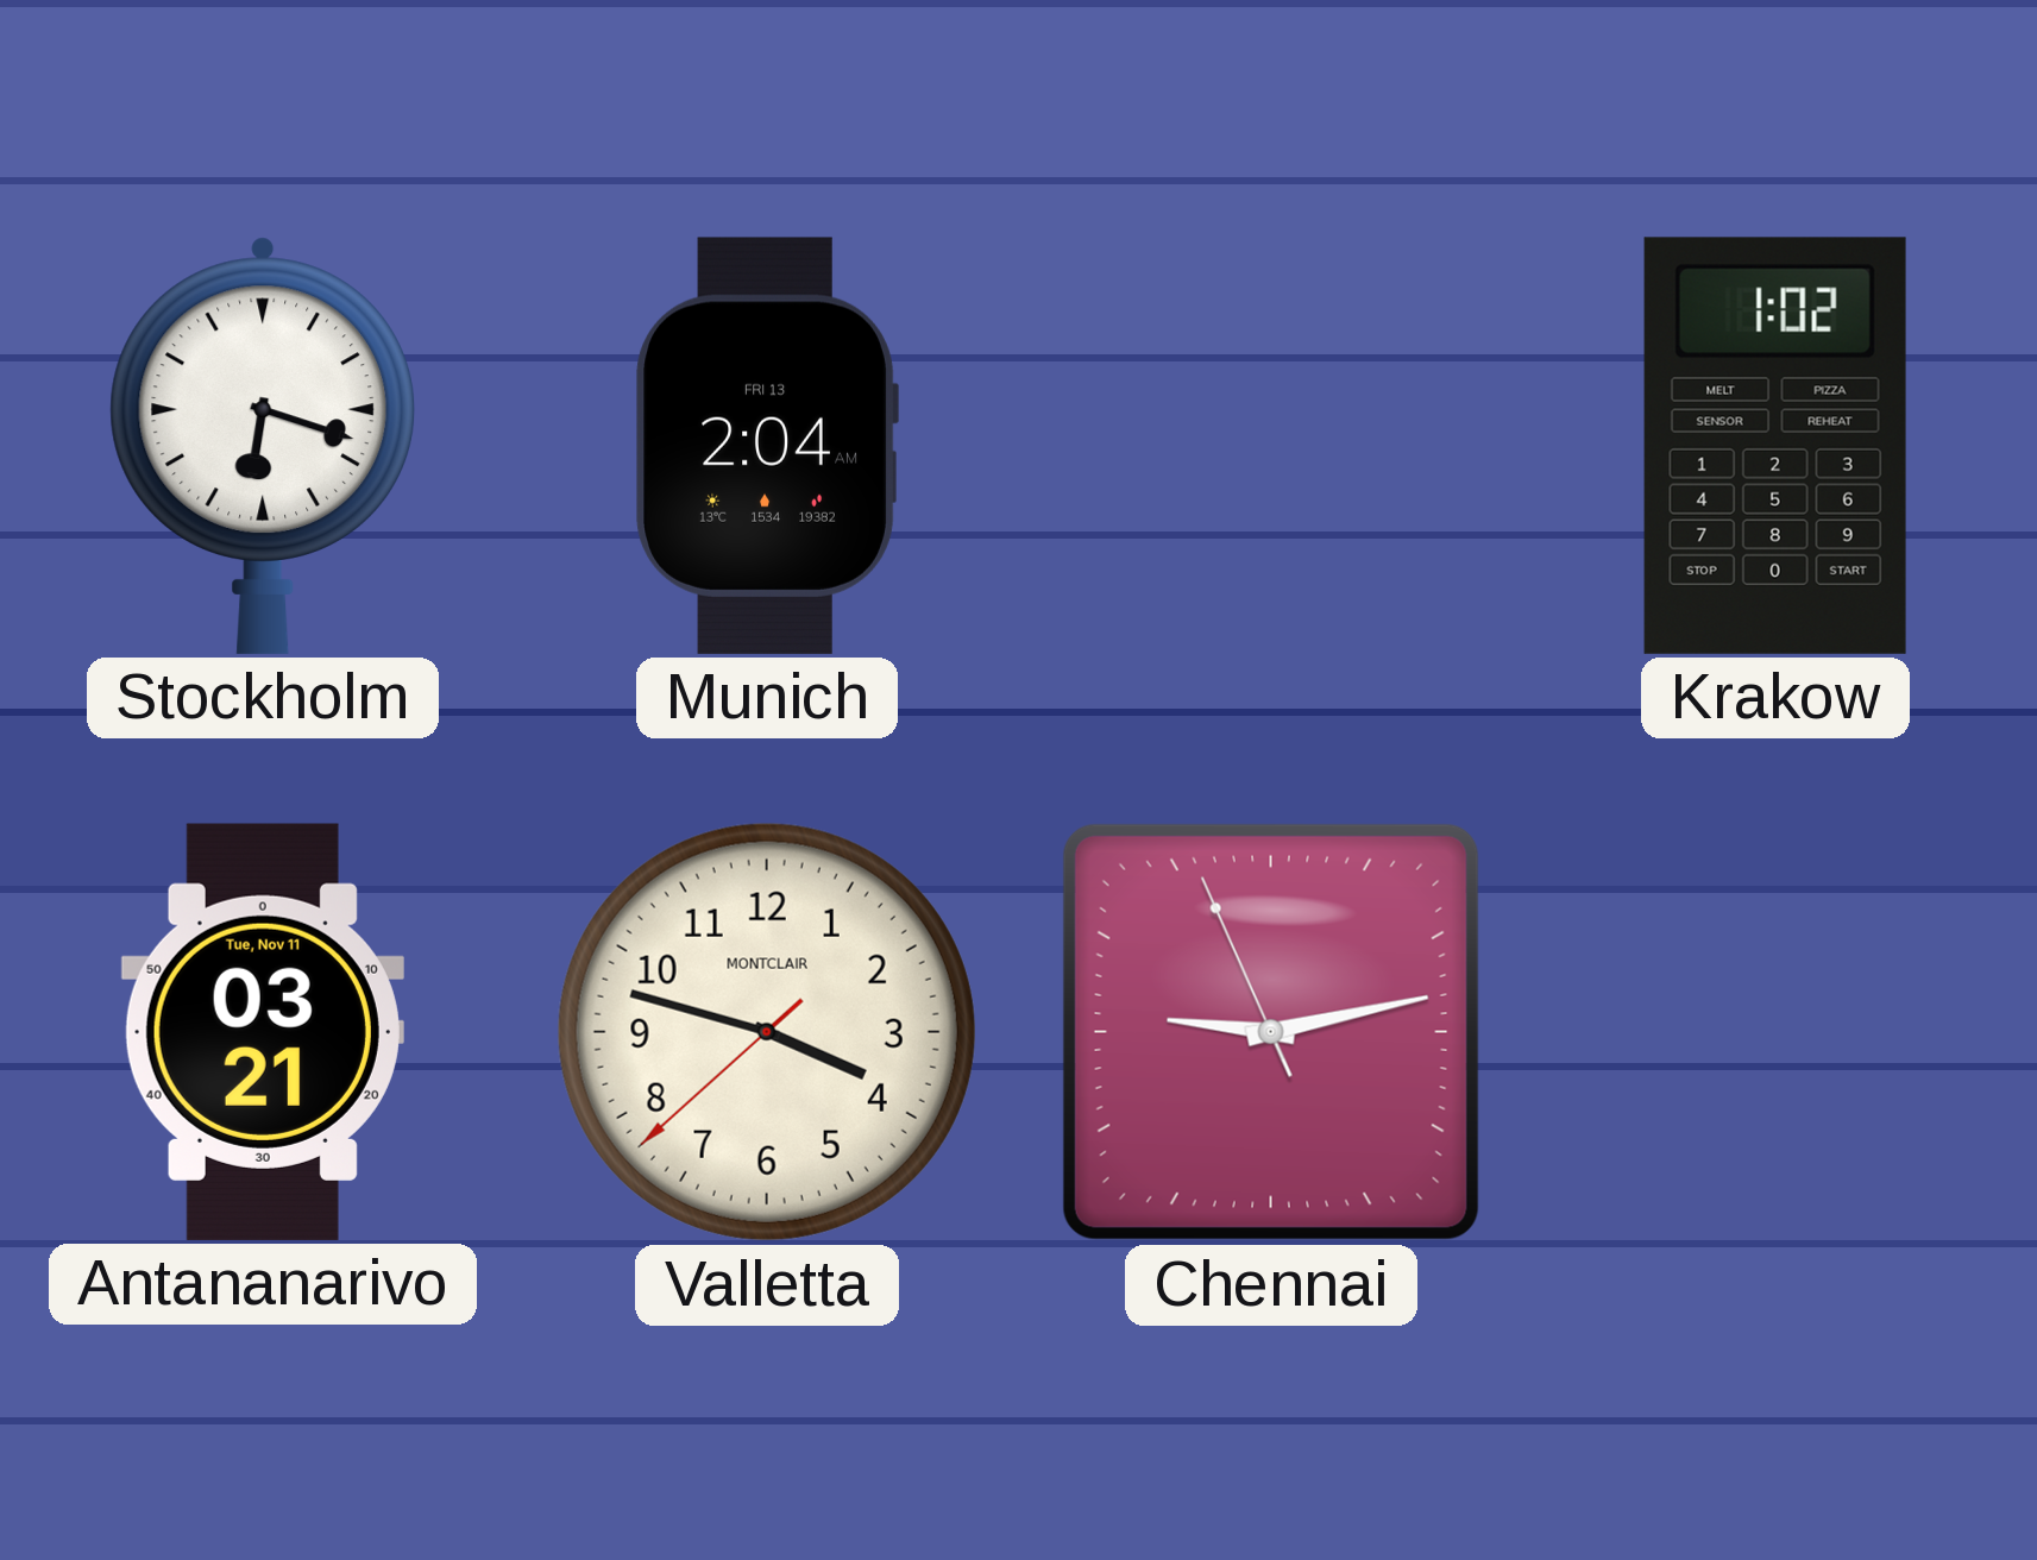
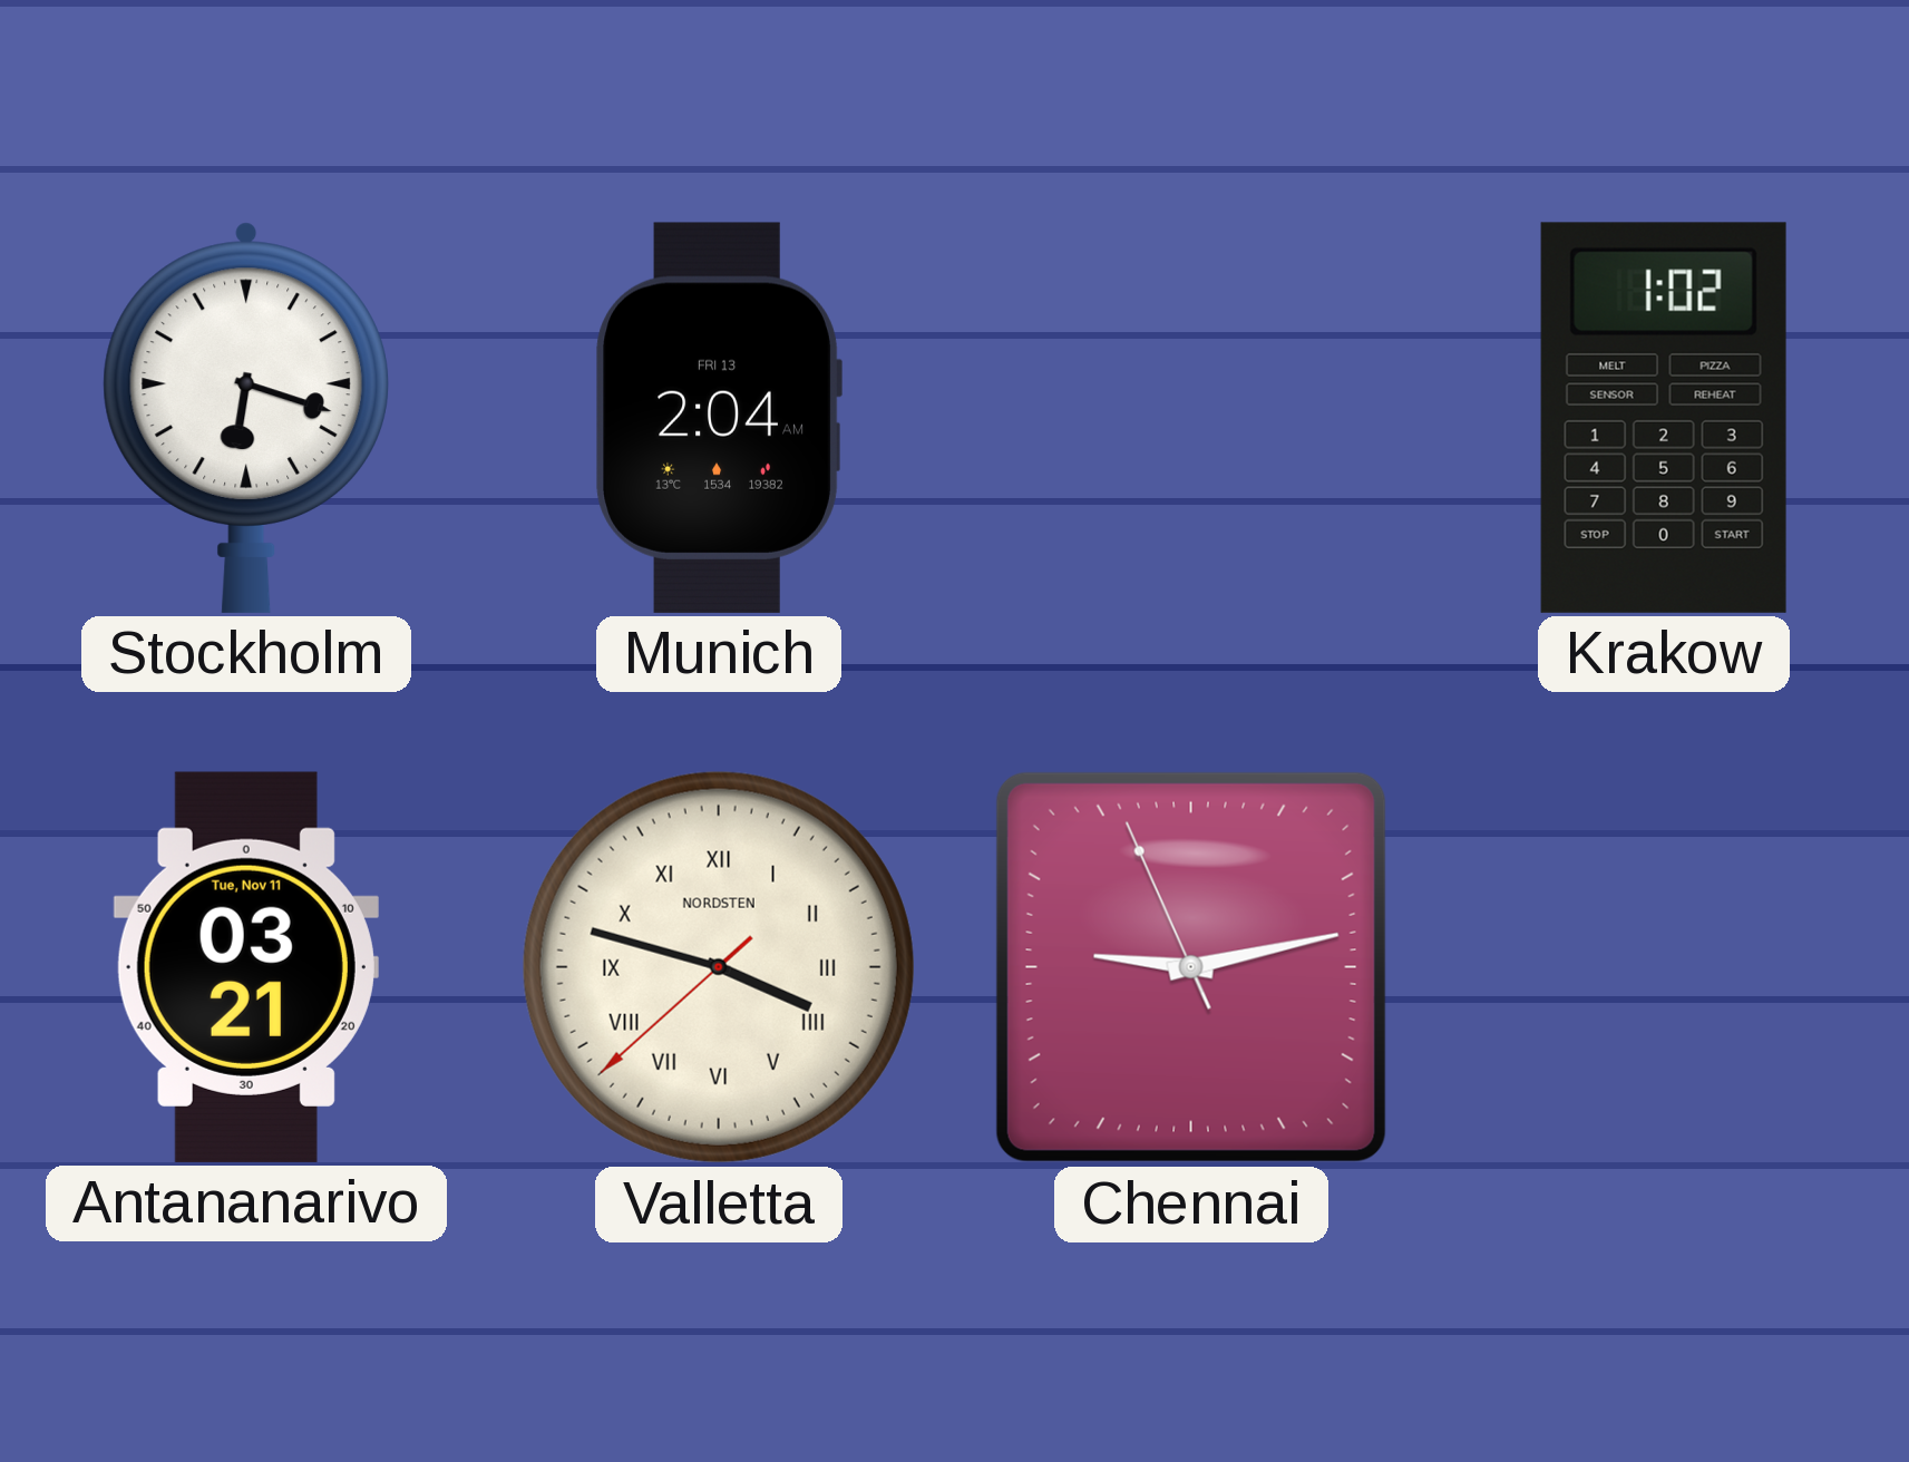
Valletta numerals: Arabic -> Roman
Valletta brand: MONTCLAIR -> NORDSTEN
